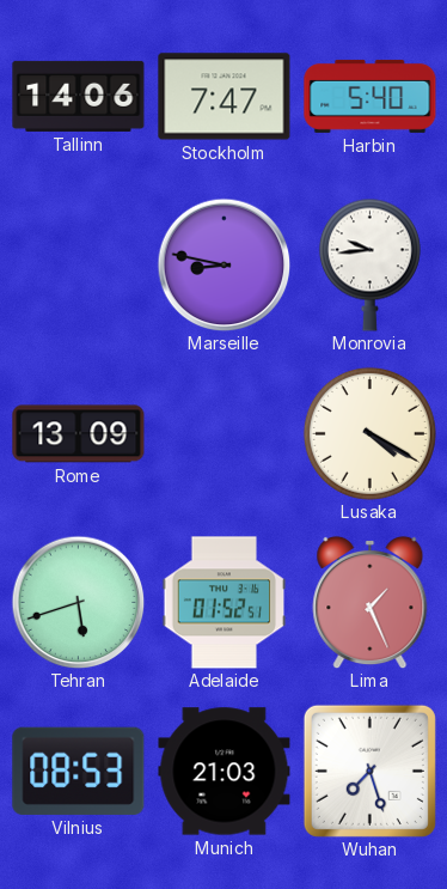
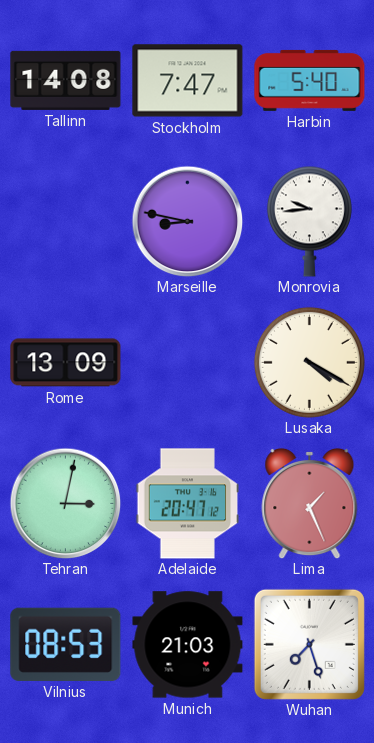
Tallinn: 14:06 -> 14:08
Tehran: 5:42 -> 3:02
Adelaide: 01:52 -> 20:47
